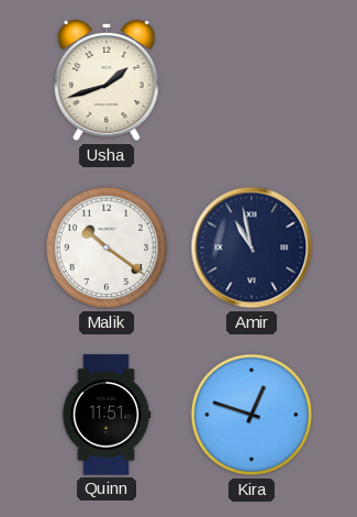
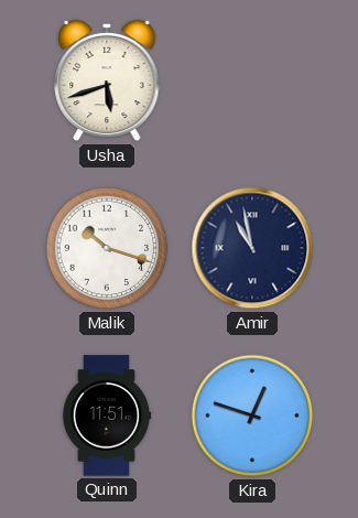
Usha: 1:42 -> 5:42
Malik: 10:21 -> 10:18
